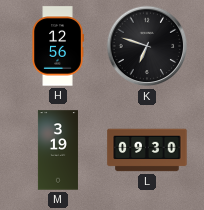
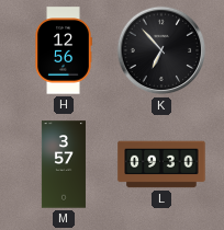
K: 6:48 -> 6:53
M: 3:19 -> 3:57
